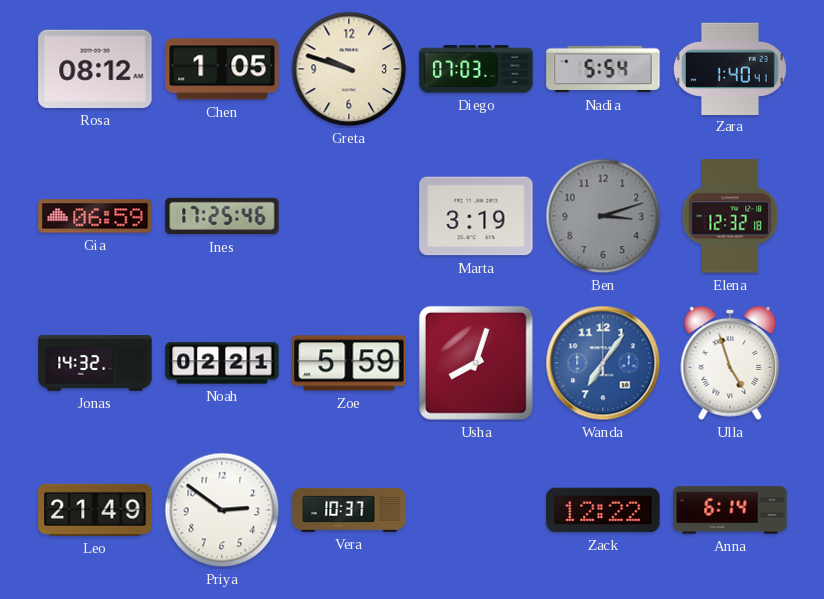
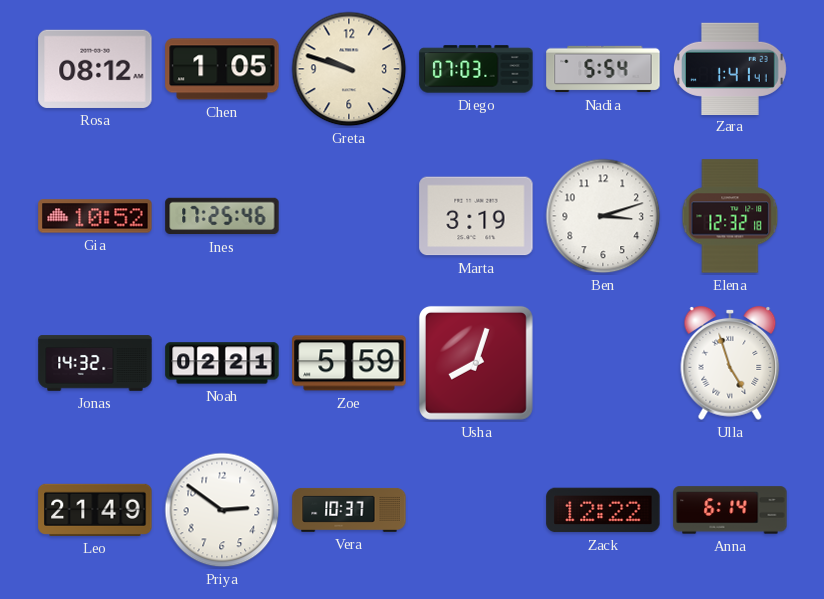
Zara: 1:40 -> 1:41
Gia: 06:59 -> 10:52
Ben dial: grey -> white
Wanda: 7:06 -> none
